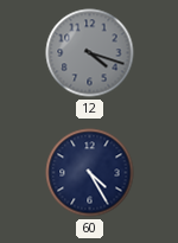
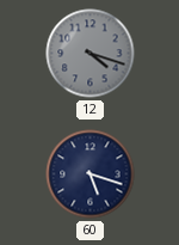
60: 4:25 -> 5:18
